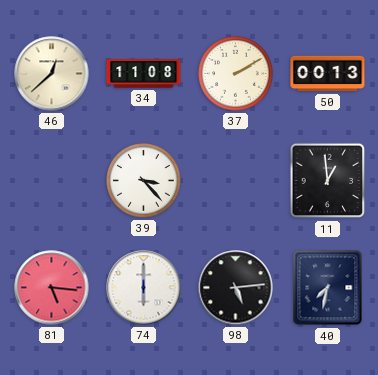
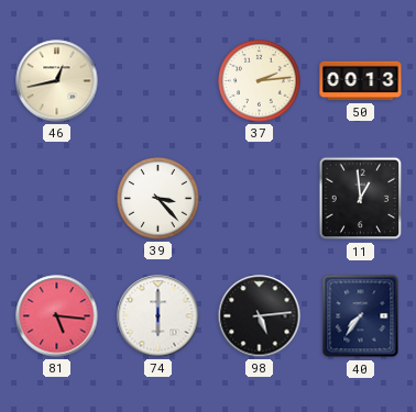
46: 12:38 -> 12:43
34: 11:08 -> none
37: 2:10 -> 2:14
40: 7:32 -> 7:36
